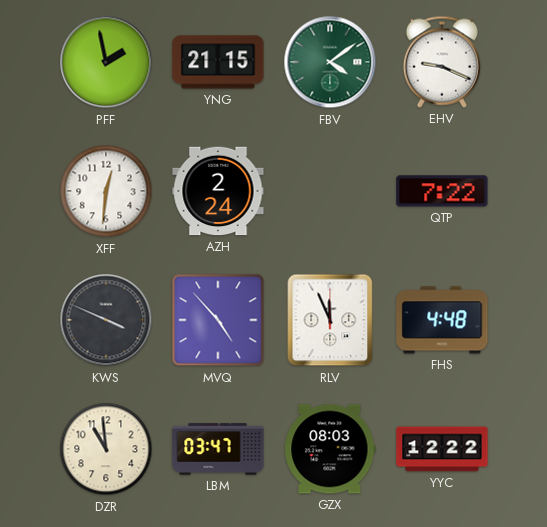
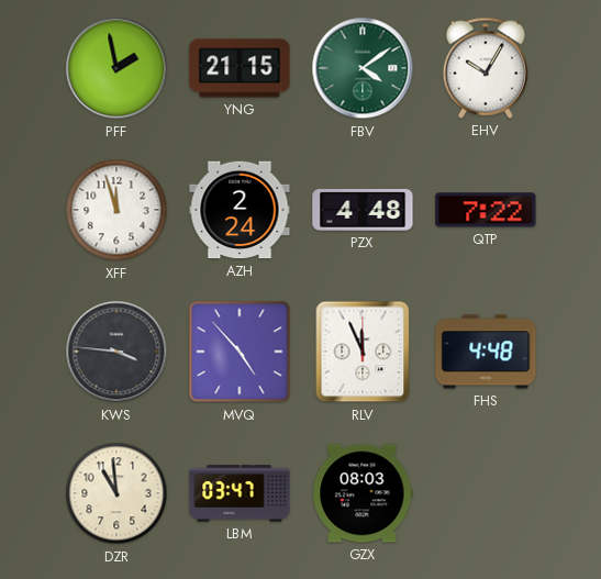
EHV: 9:19 -> 10:05
XFF: 12:31 -> 11:57
PZX: none -> 4:48
KWS: 3:49 -> 3:46
YYC: 12:22 -> none
